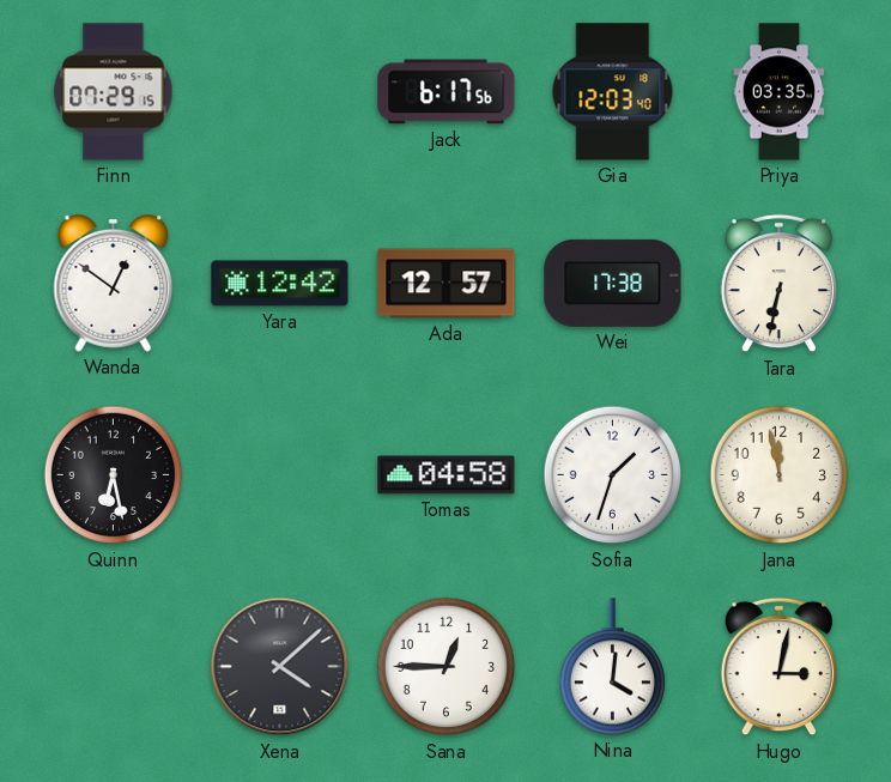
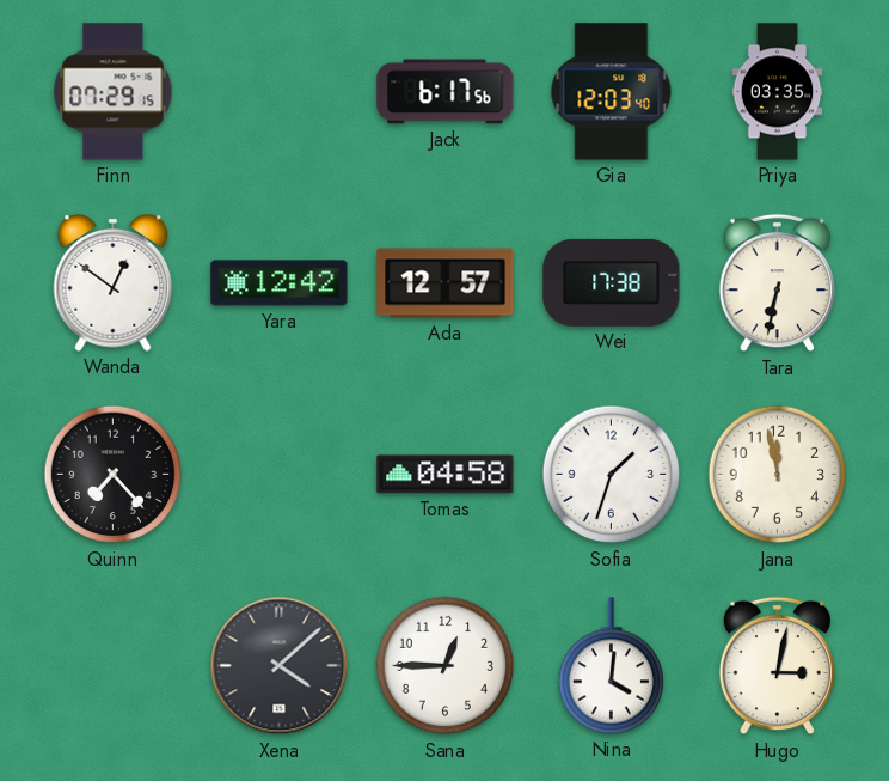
Quinn: 6:28 -> 7:23
